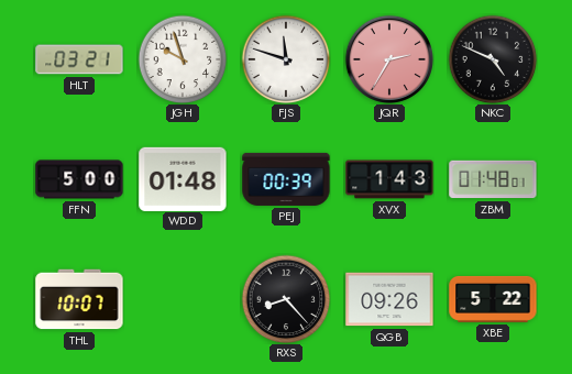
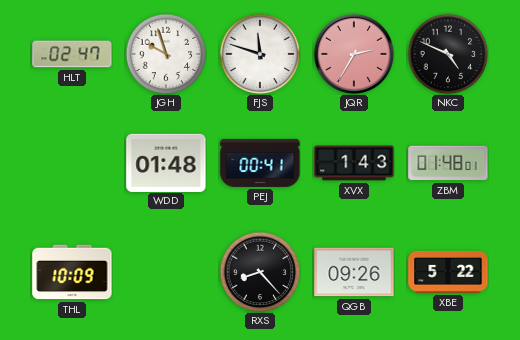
HLT: 03:21 -> 02:47
FFN: 5:00 -> none
PEJ: 00:39 -> 00:41
THL: 10:07 -> 10:09
